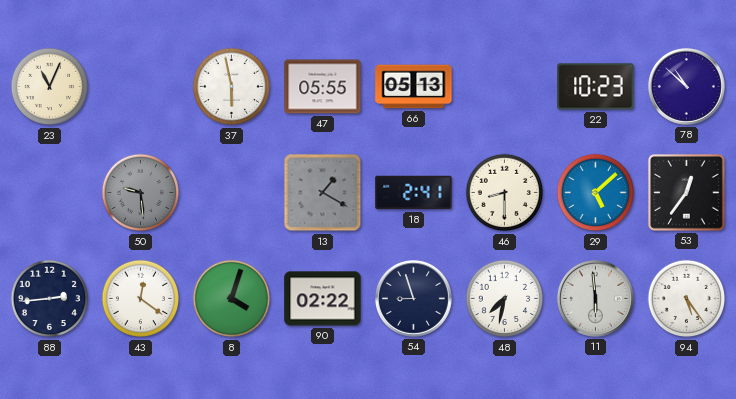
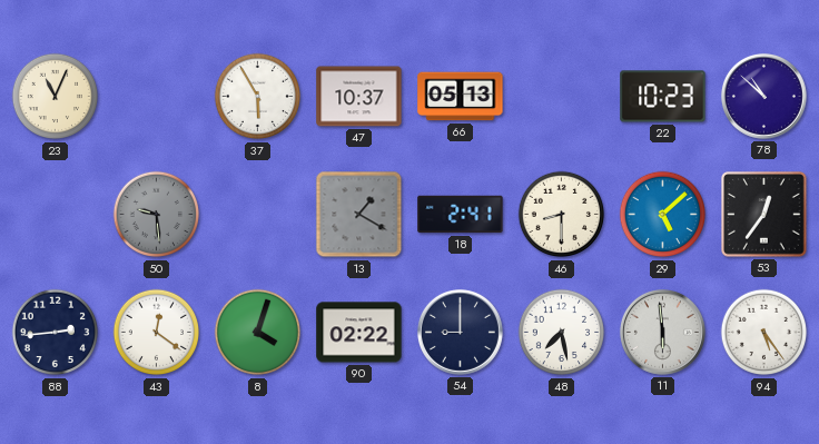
37: 5:58 -> 5:55
47: 05:55 -> 10:37
54: 8:57 -> 9:00
48: 7:32 -> 7:28
